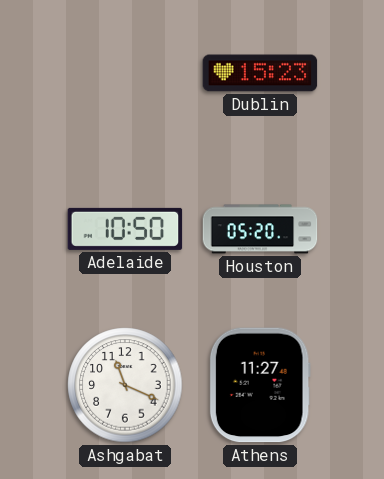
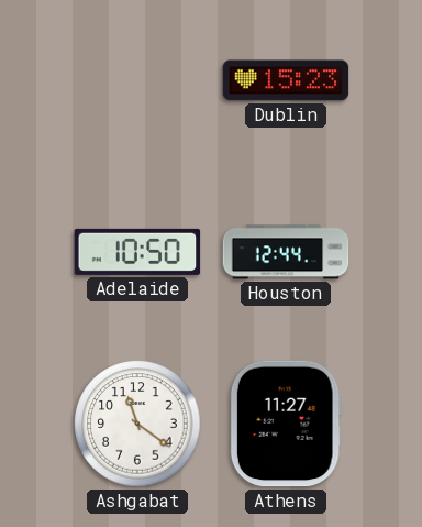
Houston: 05:20 -> 12:44
Ashgabat: 11:19 -> 11:21
